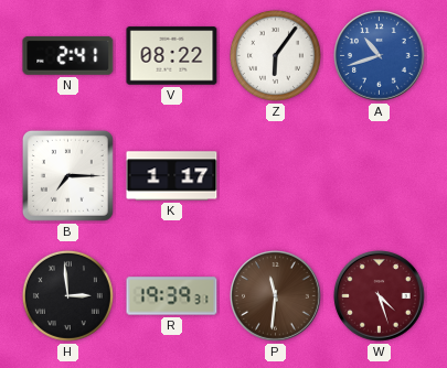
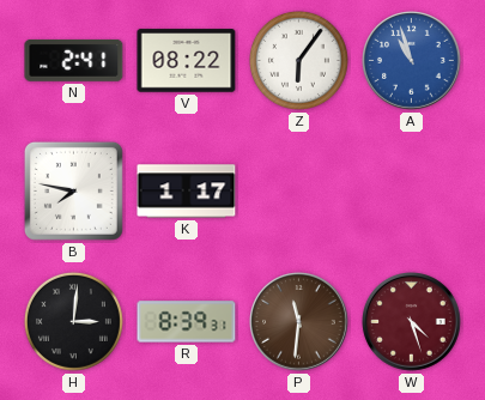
A: 10:42 -> 10:57
B: 7:15 -> 7:47
H: 2:59 -> 3:01
R: 19:39 -> 8:39
